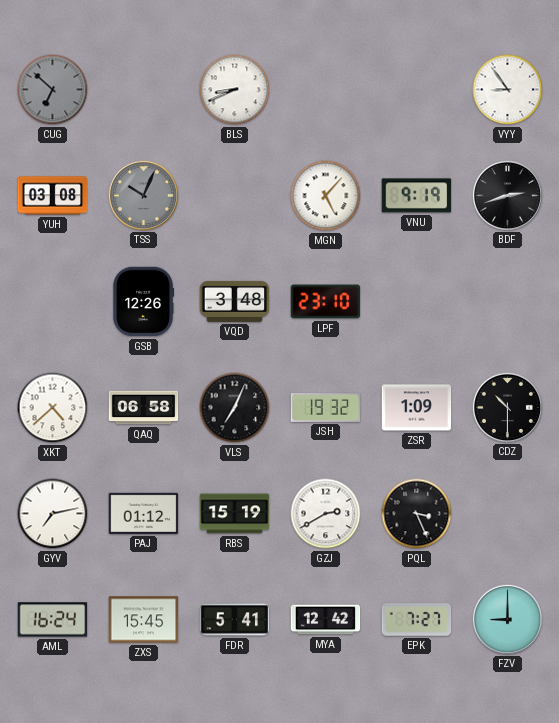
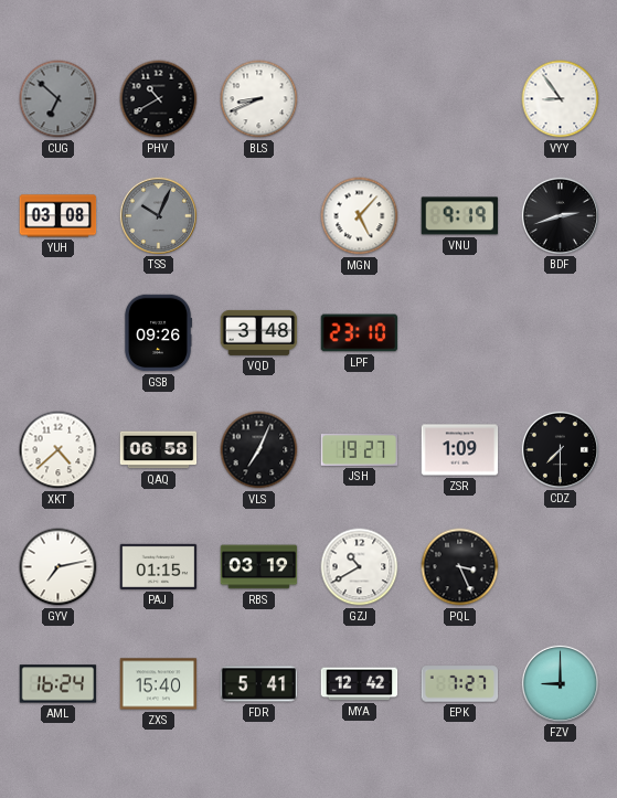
PHV: none -> 10:40
GSB: 12:26 -> 09:26
JSH: 19:32 -> 19:27
CDZ: 10:30 -> 7:30
PAJ: 01:12 -> 01:15
RBS: 15:19 -> 03:19
GZJ: 2:40 -> 10:40
ZXS: 15:45 -> 15:40
